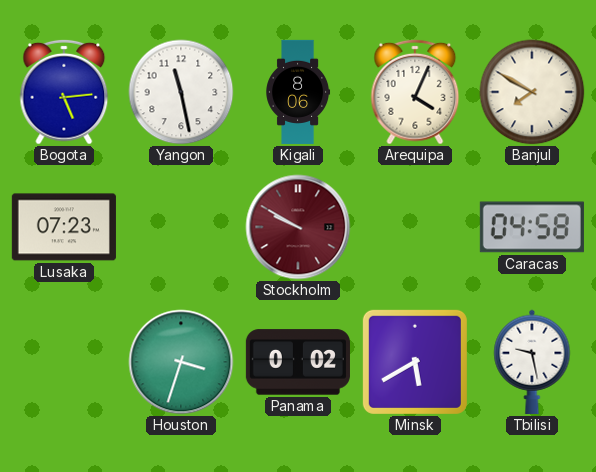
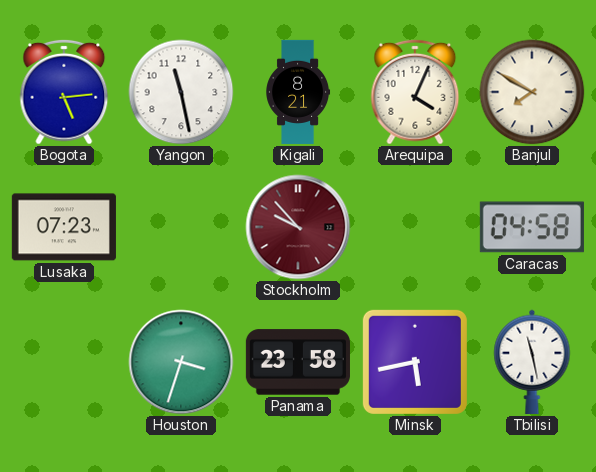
Kigali: 8:06 -> 8:21
Stockholm: 9:50 -> 9:53
Panama: 0:02 -> 23:58
Minsk: 5:40 -> 5:43
Tbilisi: 9:28 -> 11:28
